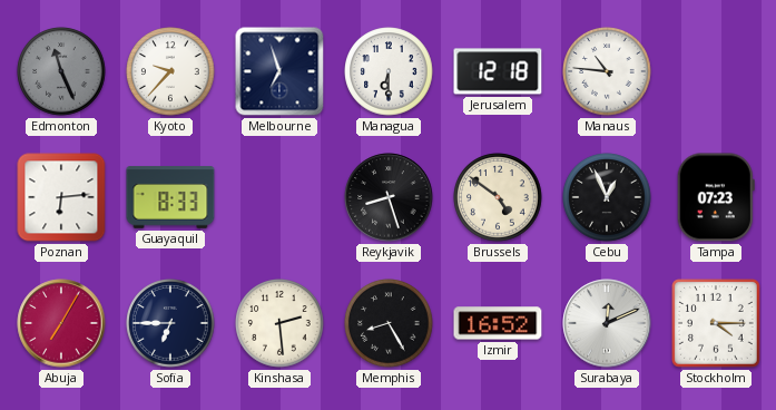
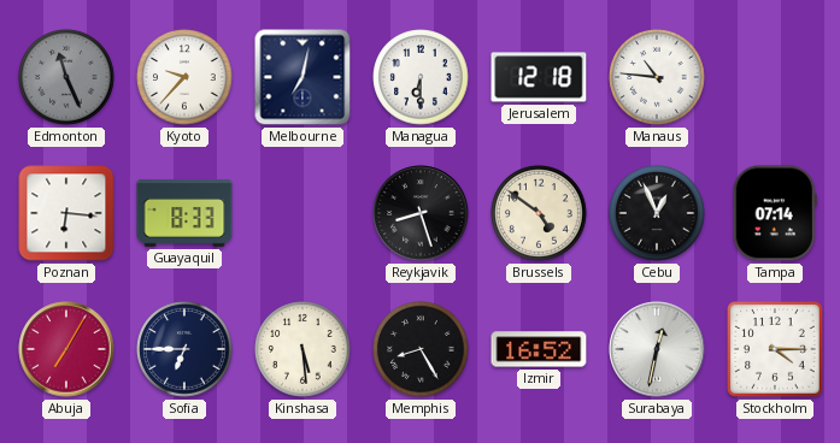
Melbourne: 6:57 -> 7:02
Poznan: 6:14 -> 6:16
Tampa: 07:23 -> 07:14
Kinshasa: 2:29 -> 5:29
Surabaya: 12:11 -> 12:32
